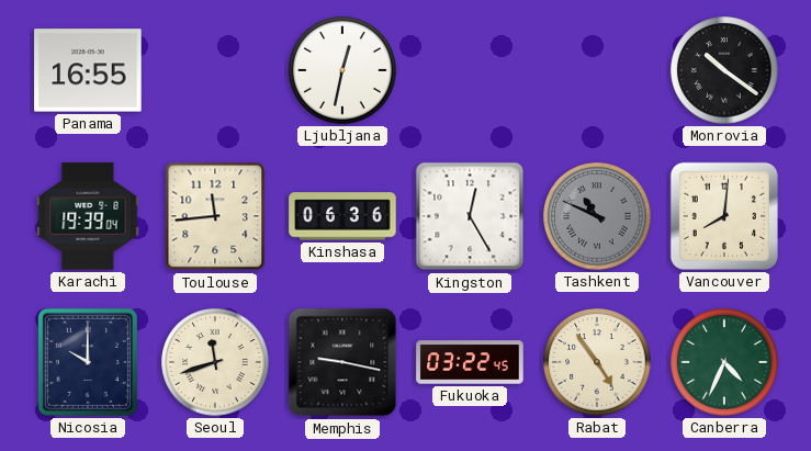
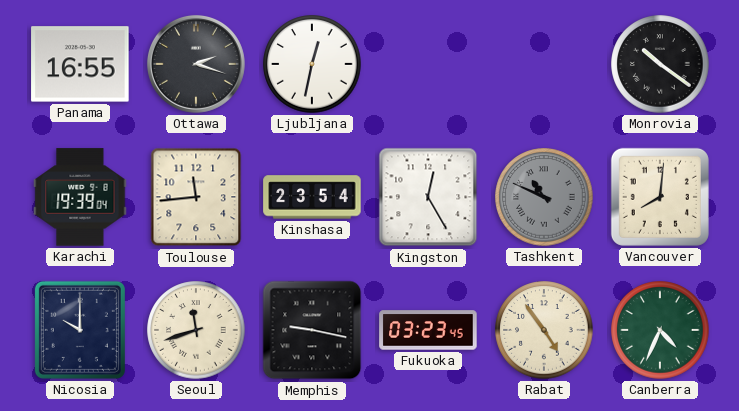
Ottawa: none -> 2:18
Kinshasa: 06:36 -> 23:54
Fukuoka: 03:22 -> 03:23
